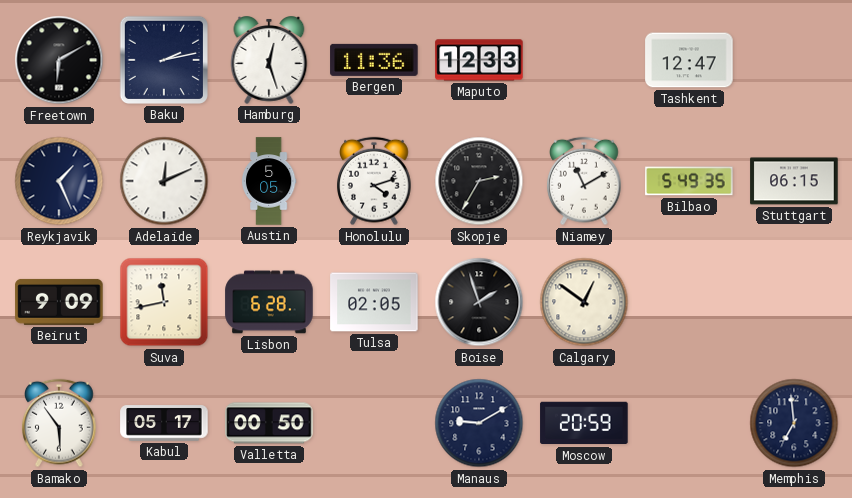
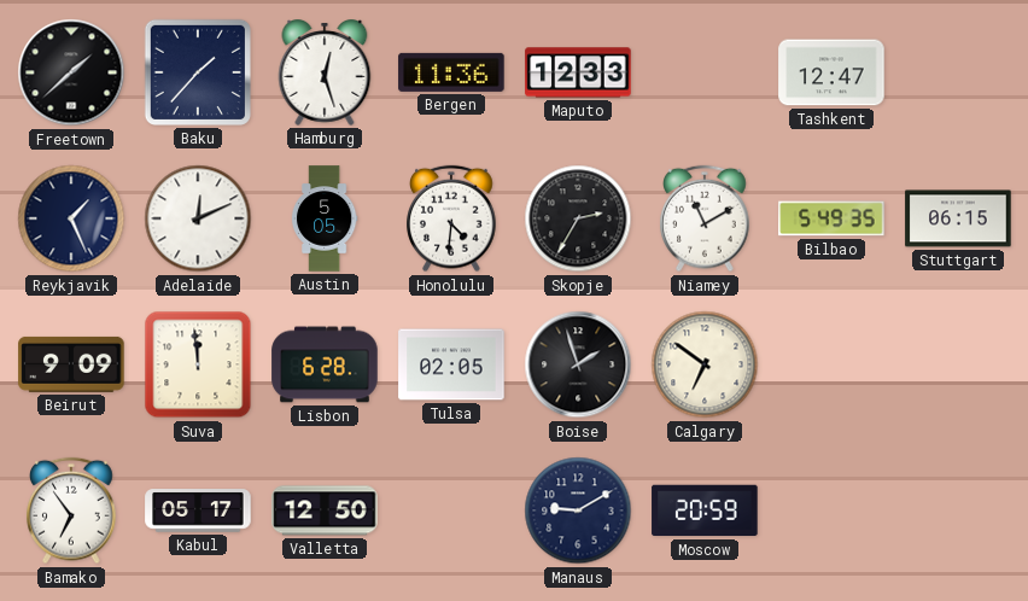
Freetown: 6:10 -> 1:38
Baku: 2:13 -> 1:37
Honolulu: 4:12 -> 4:31
Suva: 11:43 -> 11:59
Calgary: 12:51 -> 6:51
Bamako: 5:54 -> 6:54
Valletta: 00:50 -> 12:50
Memphis: 6:59 -> none
